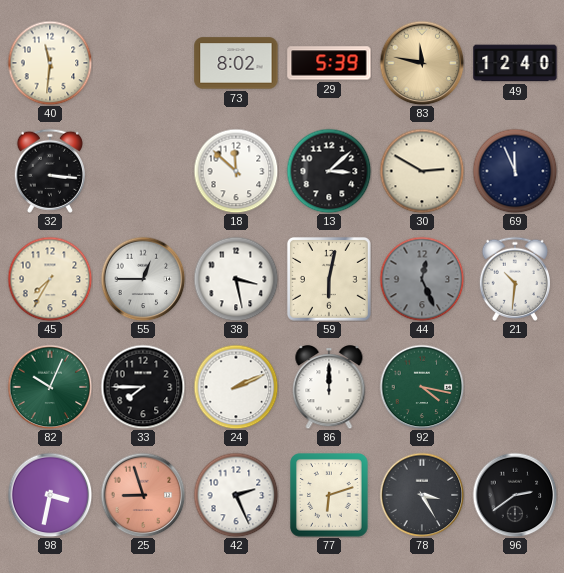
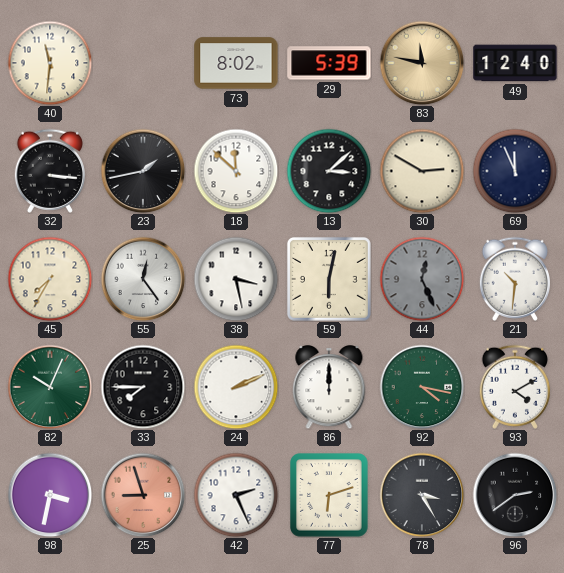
23: none -> 1:43
55: 12:45 -> 12:24
93: none -> 4:10
